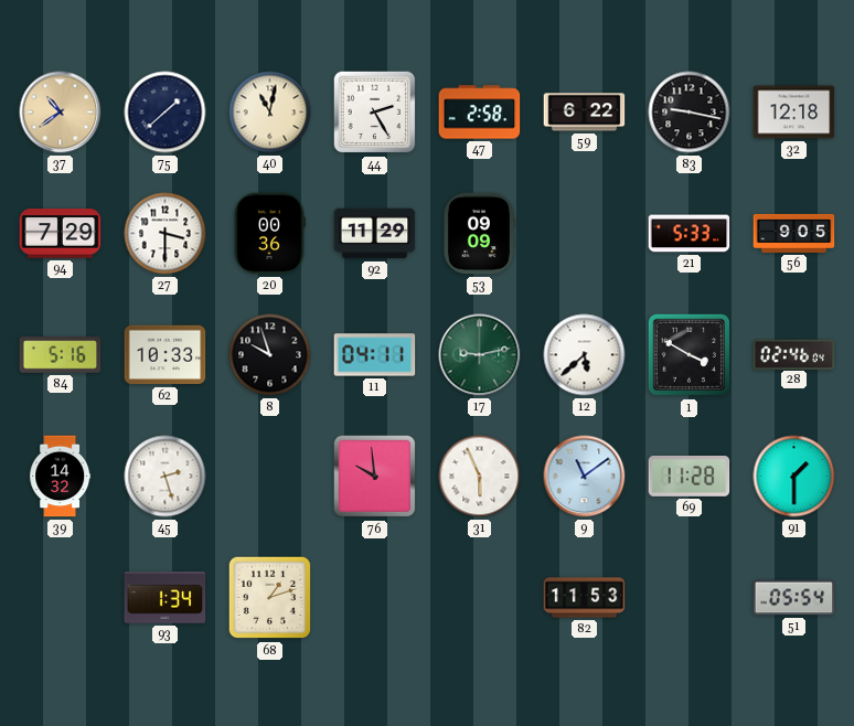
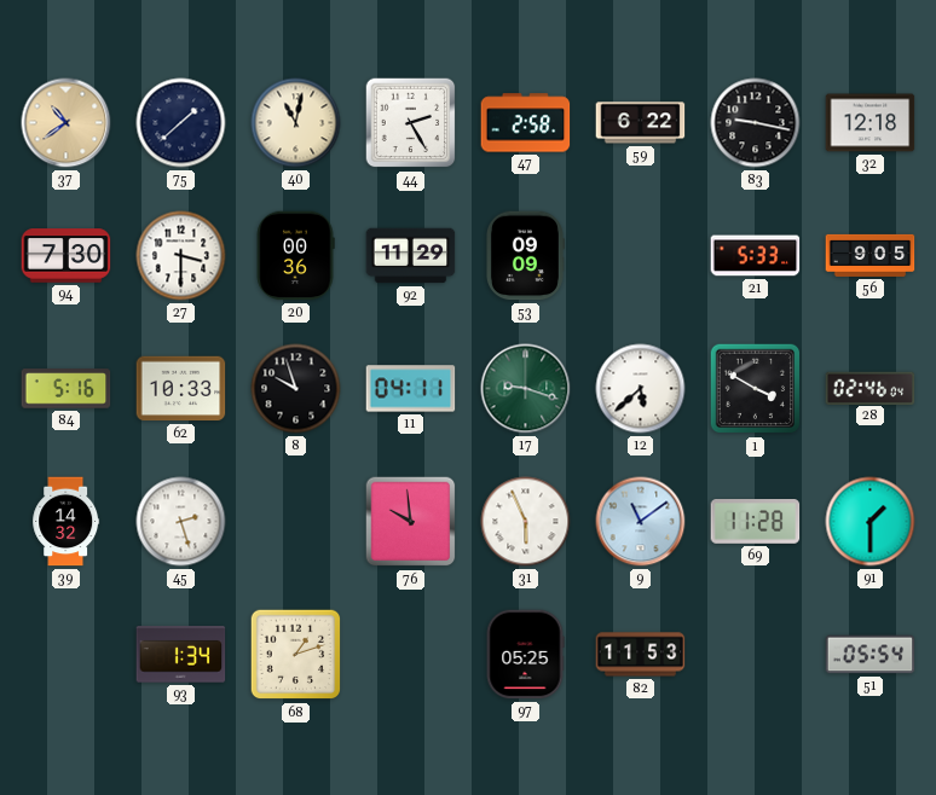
94: 7:29 -> 7:30
17: 9:13 -> 9:18
97: none -> 05:25
